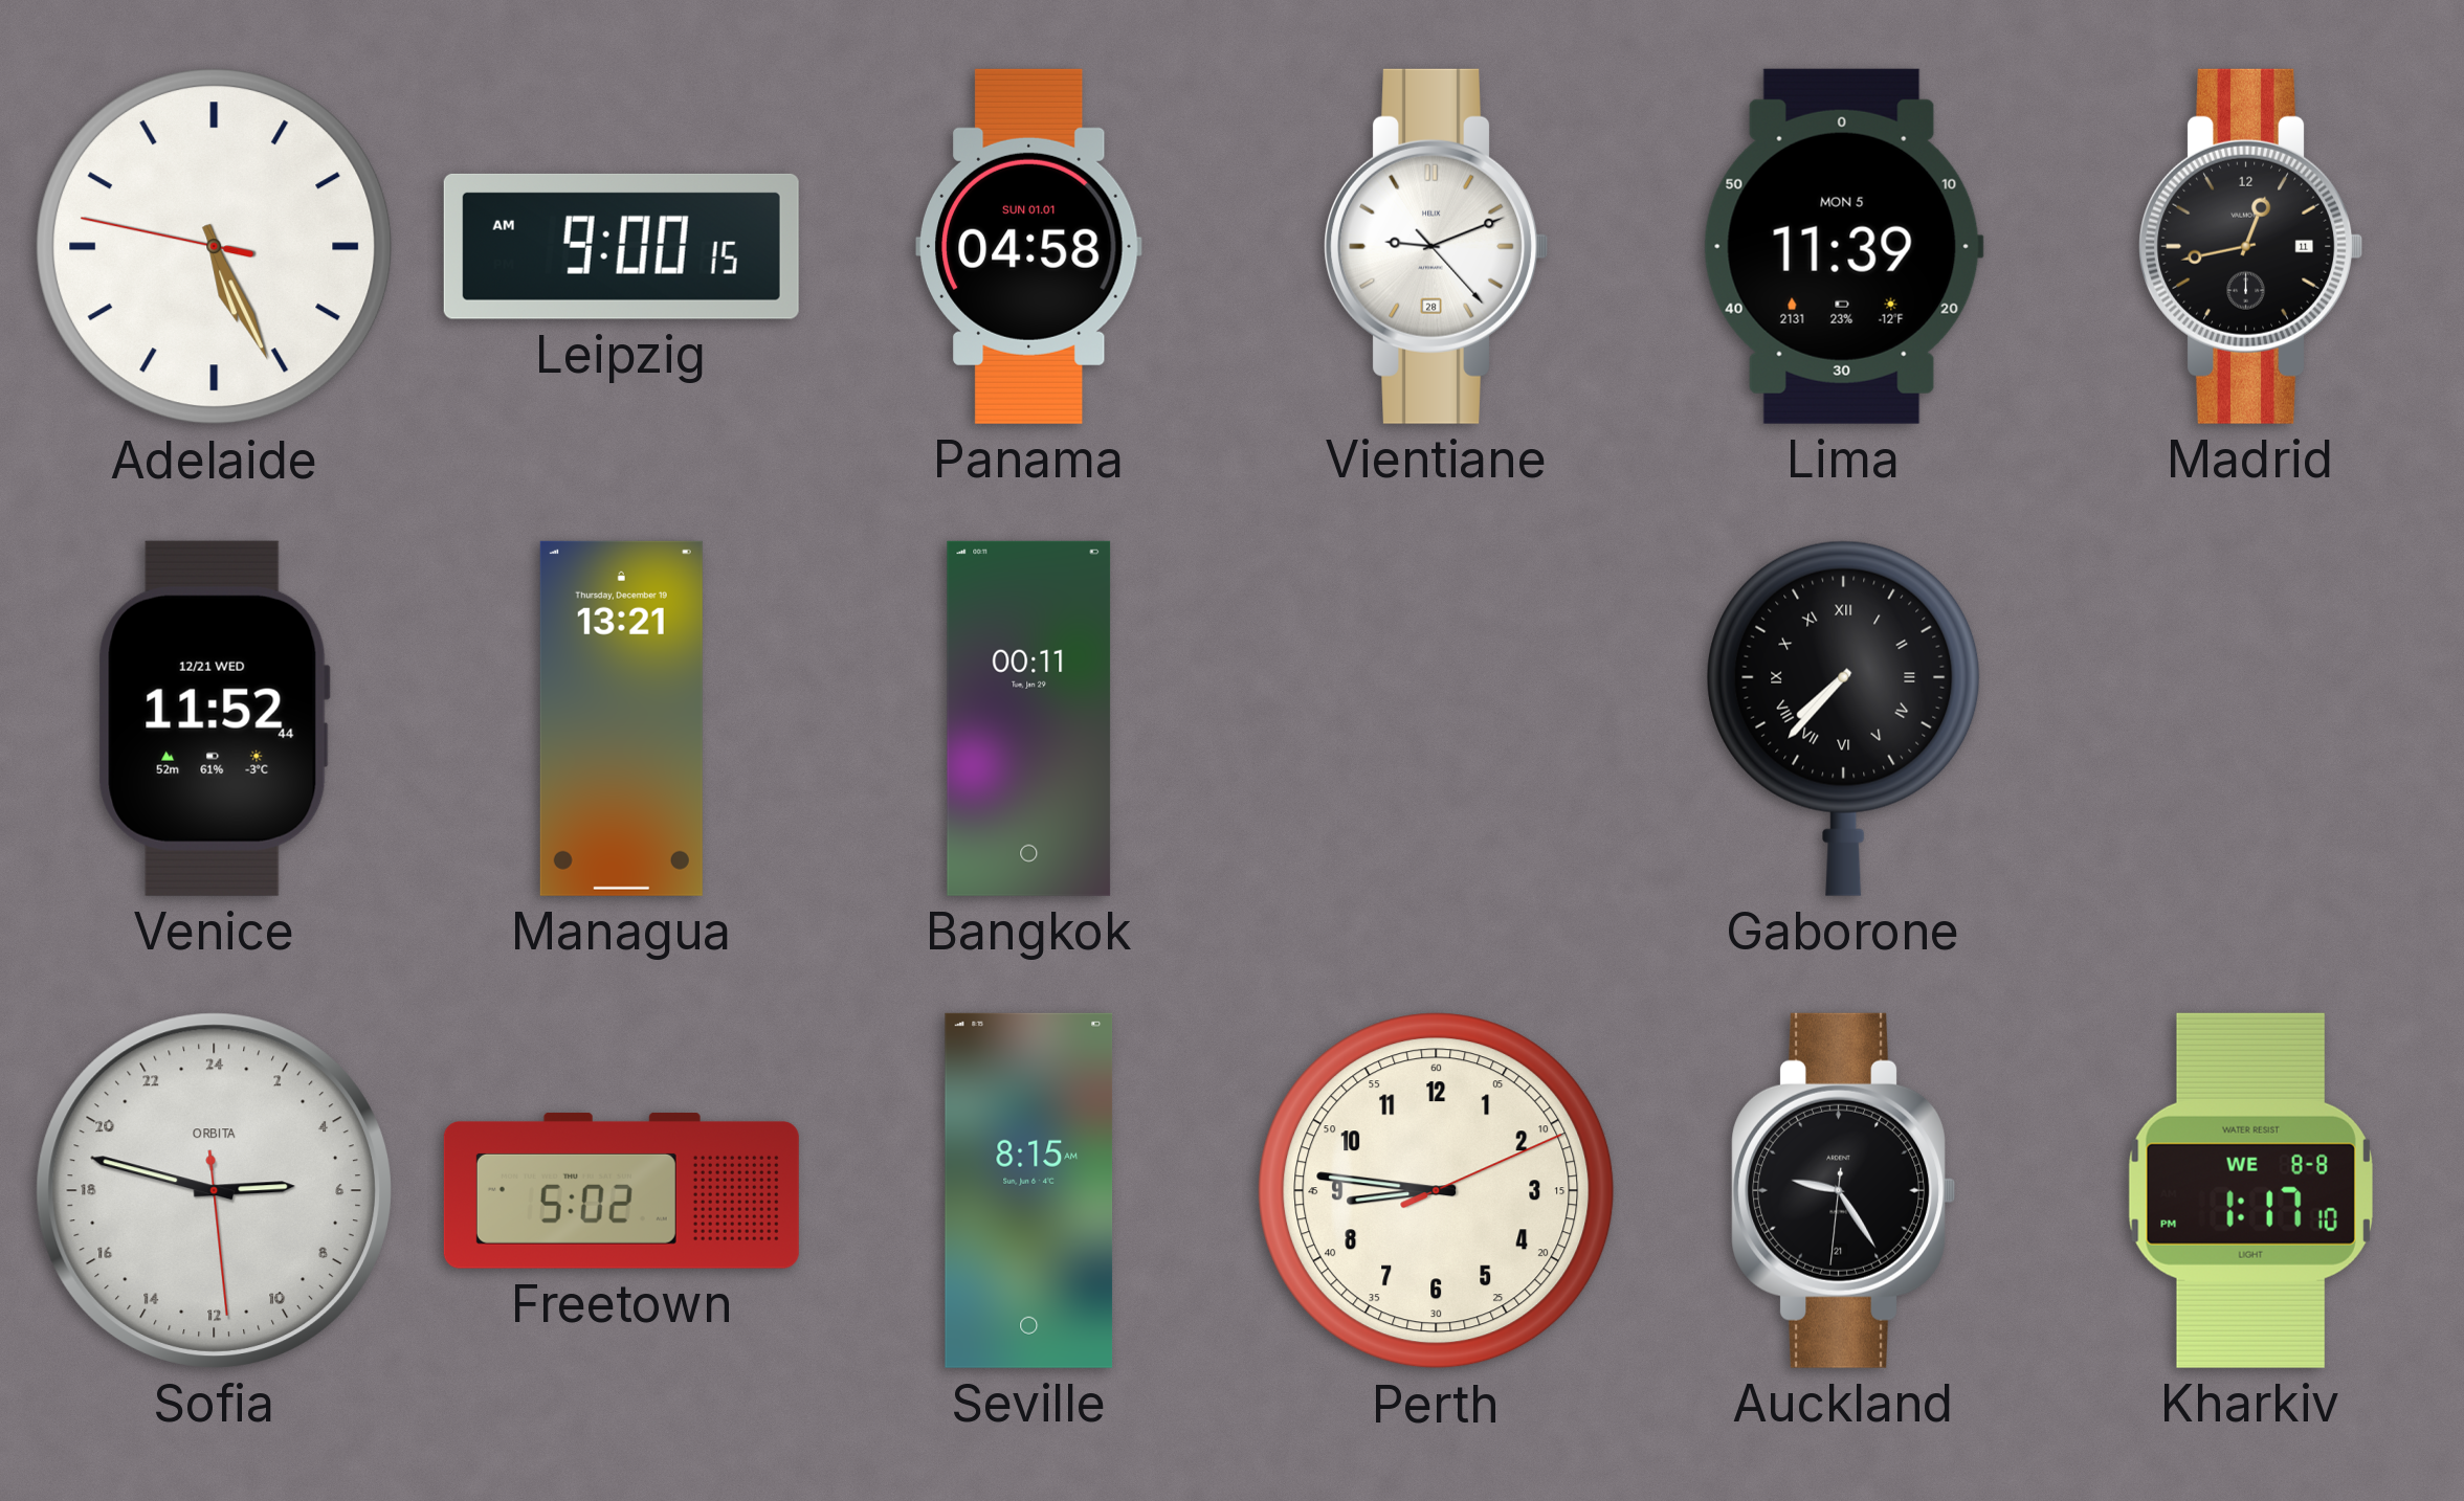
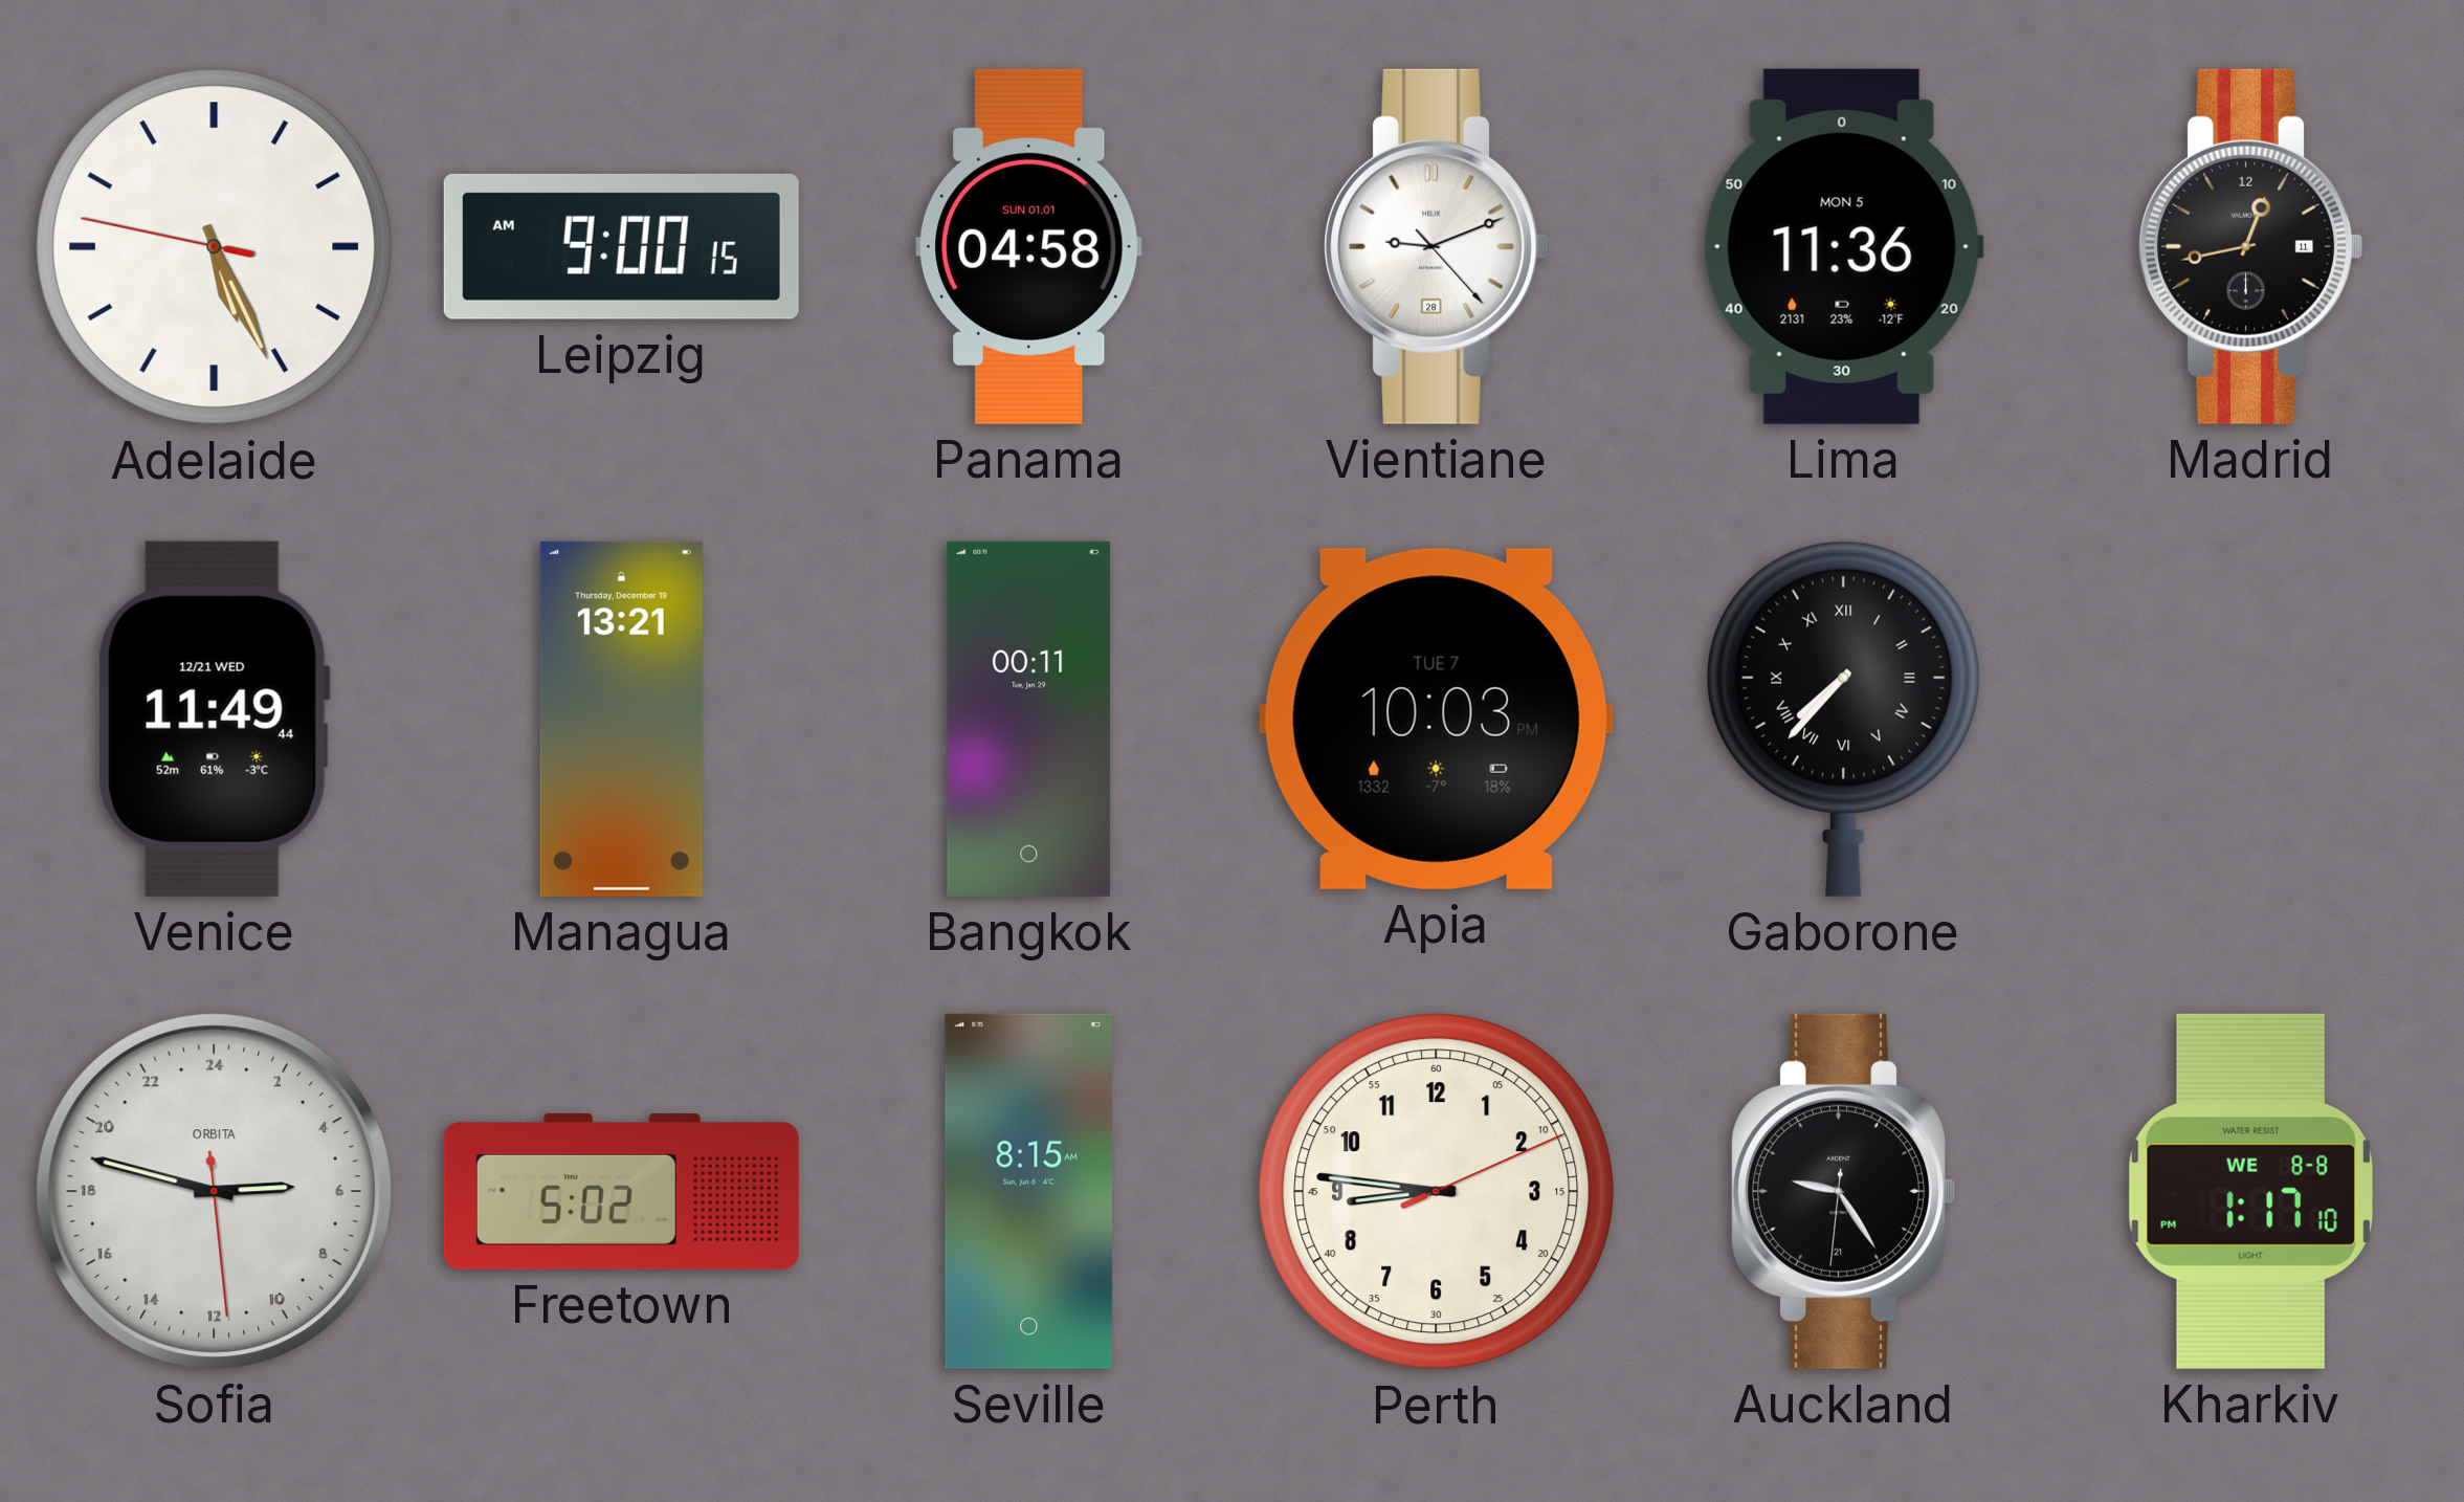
Lima: 11:39 -> 11:36
Venice: 11:52 -> 11:49
Apia: none -> 10:03
